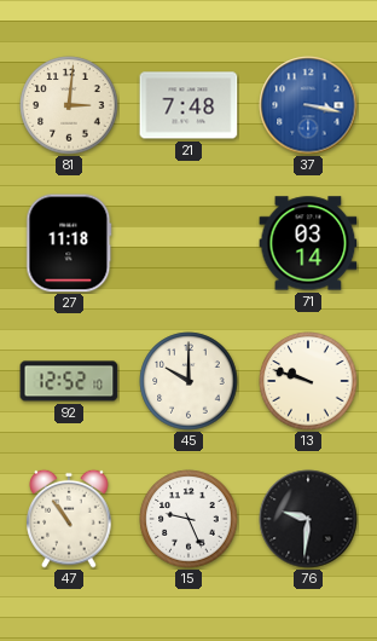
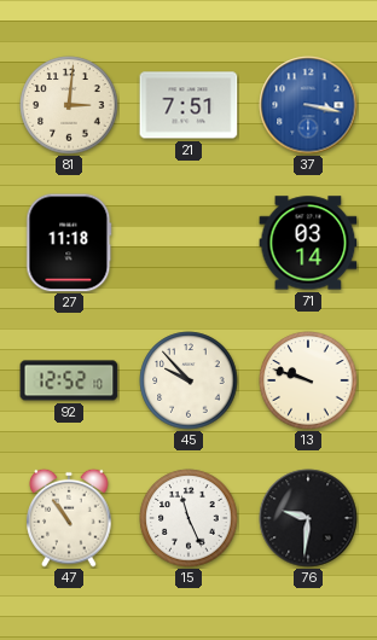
21: 7:48 -> 7:51
45: 10:00 -> 9:53
15: 9:26 -> 11:26
